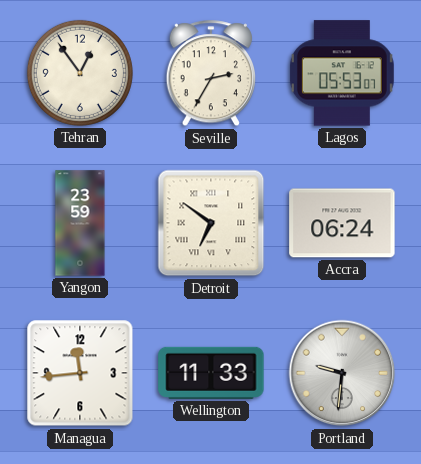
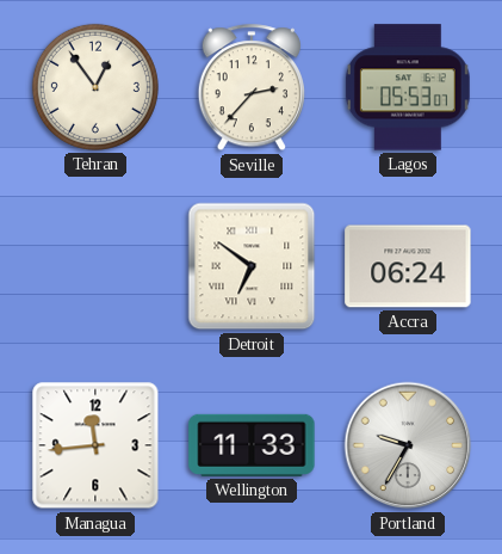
Seville: 2:35 -> 2:37
Yangon: 23:59 -> none
Portland: 9:31 -> 9:35
